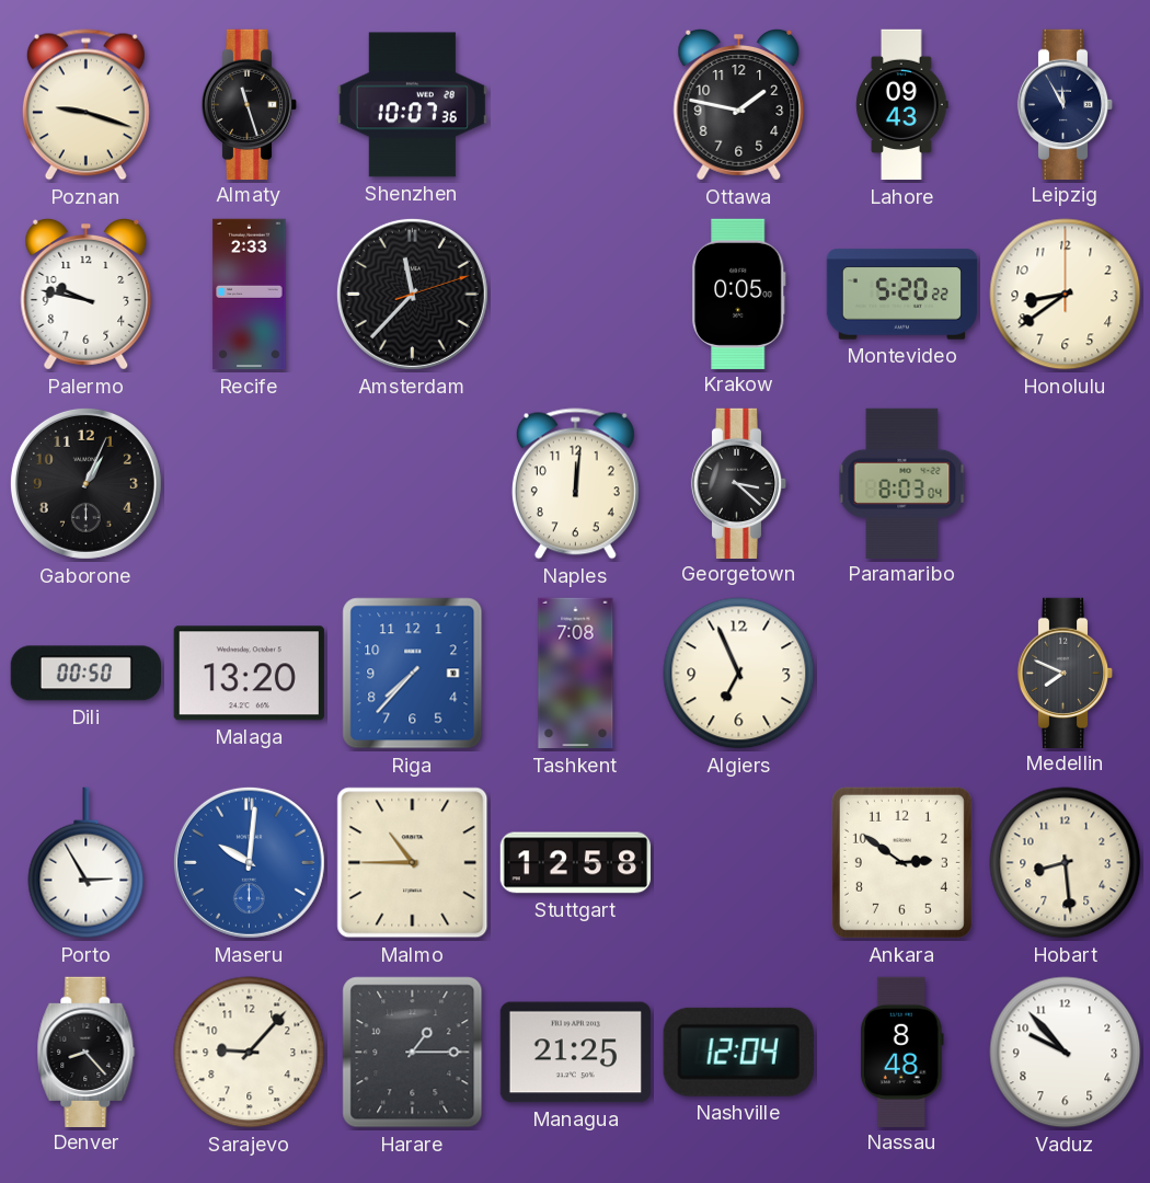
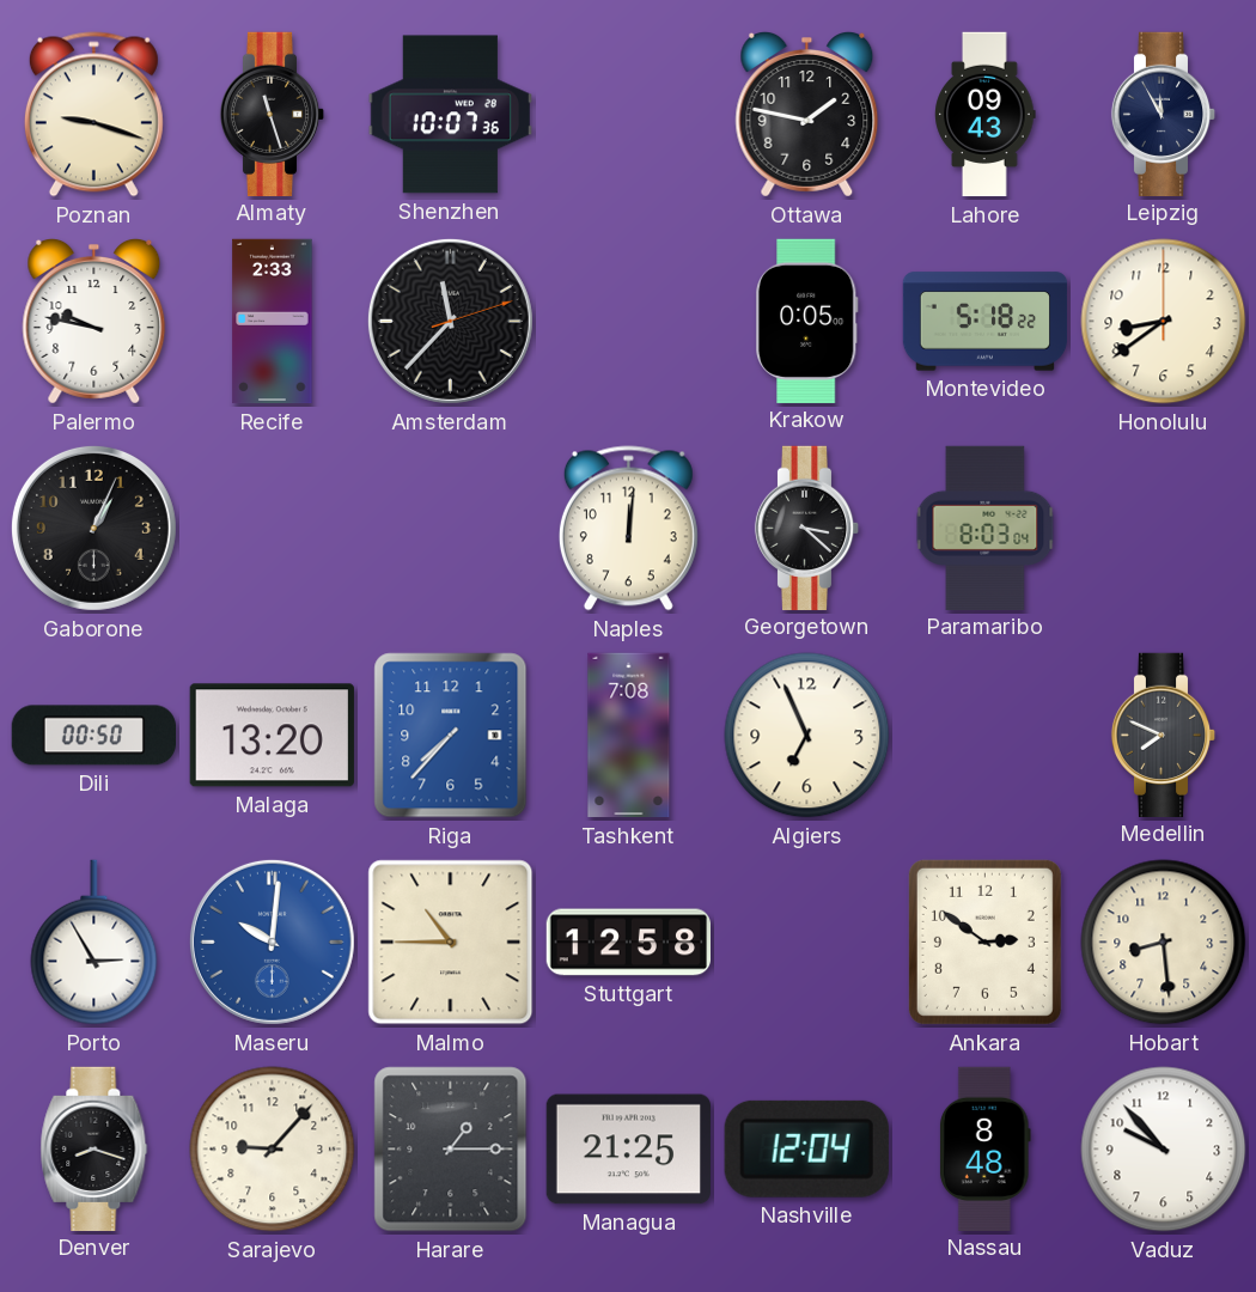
Montevideo: 5:20 -> 5:18
Denver: 8:23 -> 8:18
